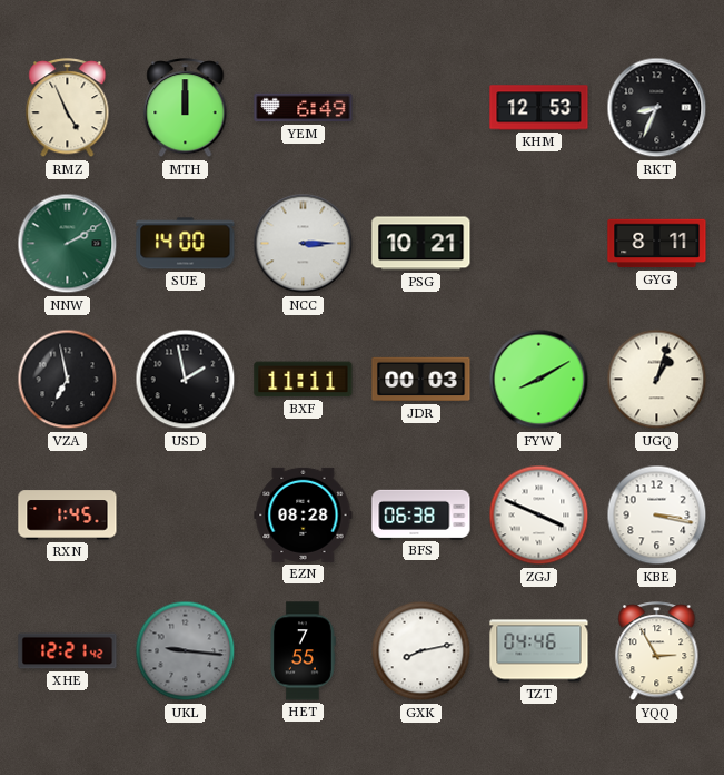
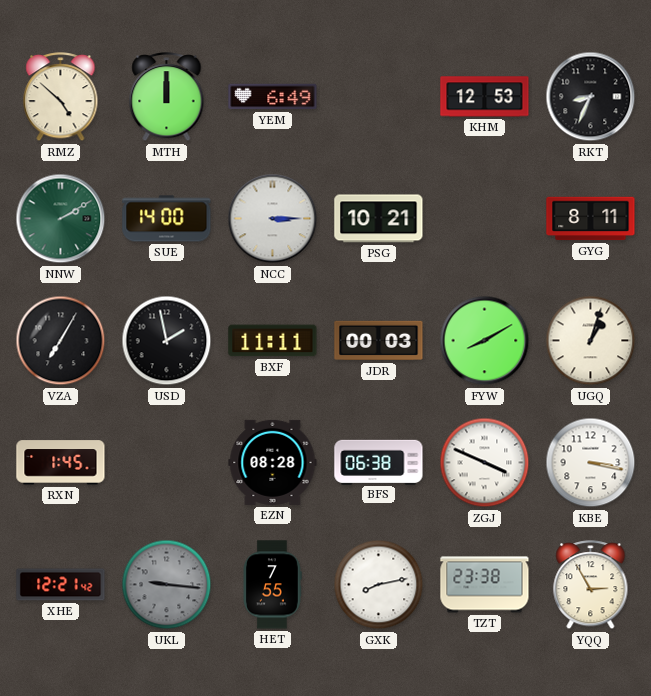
RMZ: 4:56 -> 4:52
VZA: 6:58 -> 7:05
TZT: 04:46 -> 23:38
